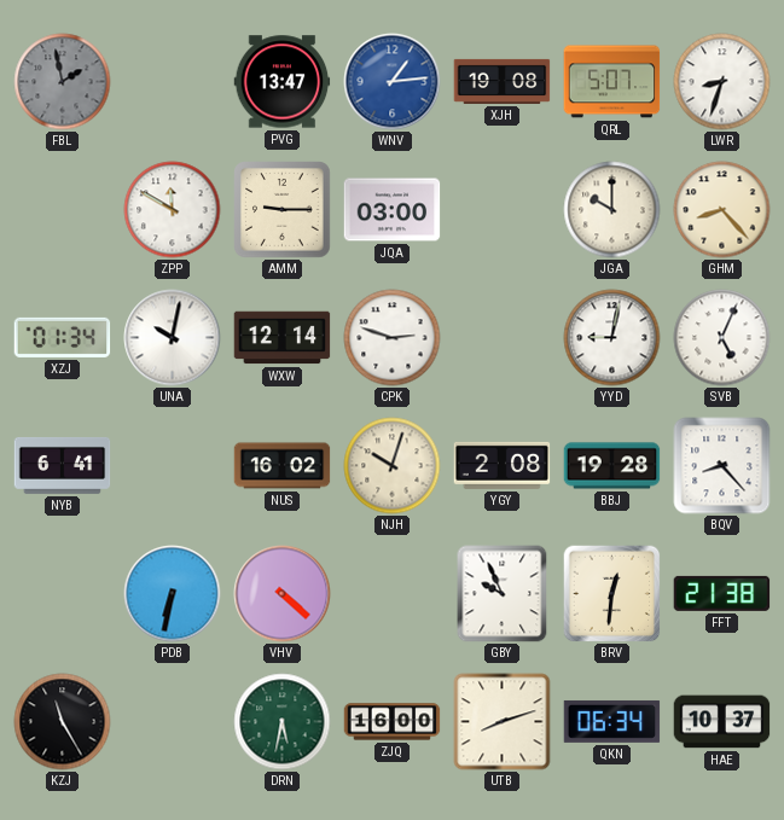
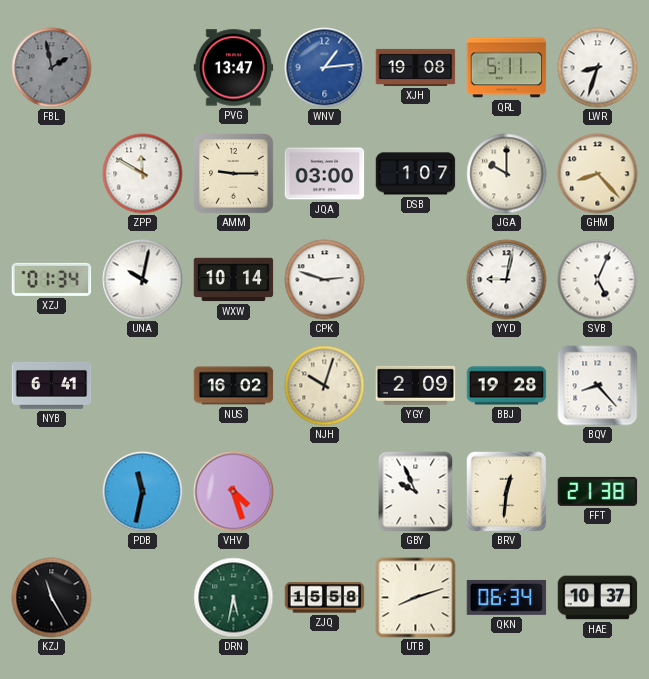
QRL: 5:07 -> 5:11
DSB: none -> 1:07
WXW: 12:14 -> 10:14
YGY: 2:08 -> 2:09
PDB: 6:32 -> 11:32
VHV: 4:22 -> 4:27
ZJQ: 16:00 -> 15:58
